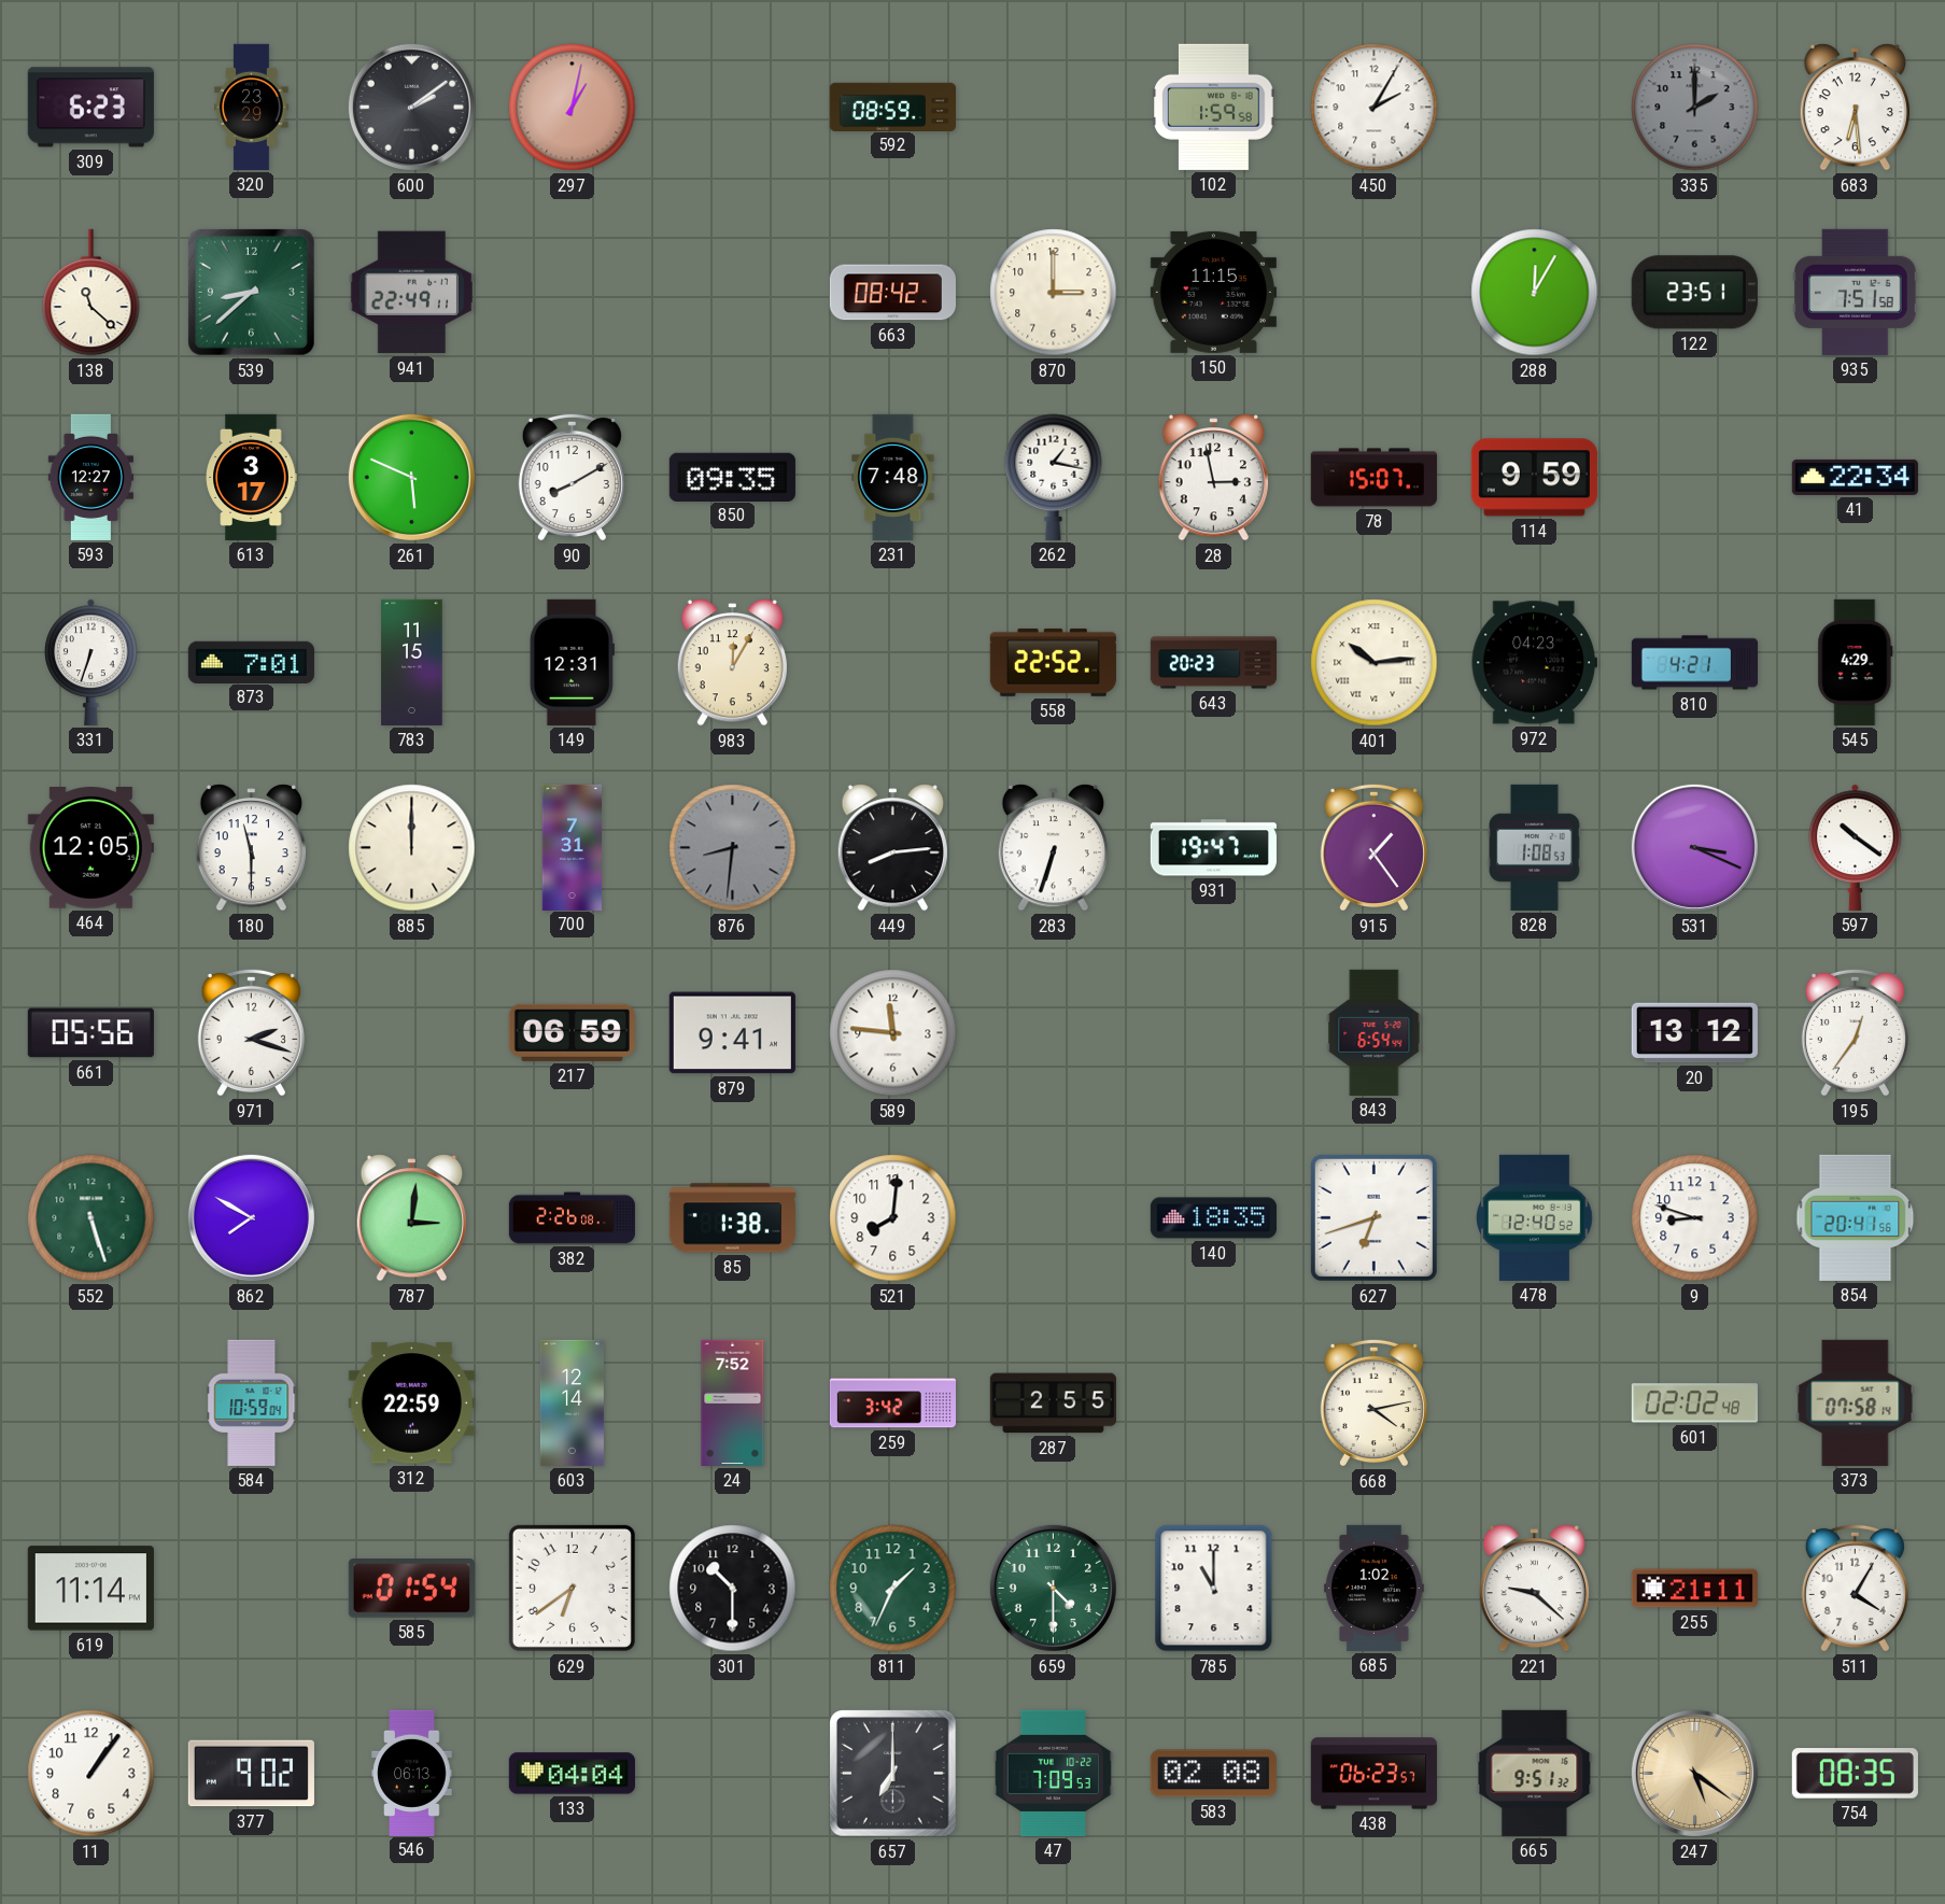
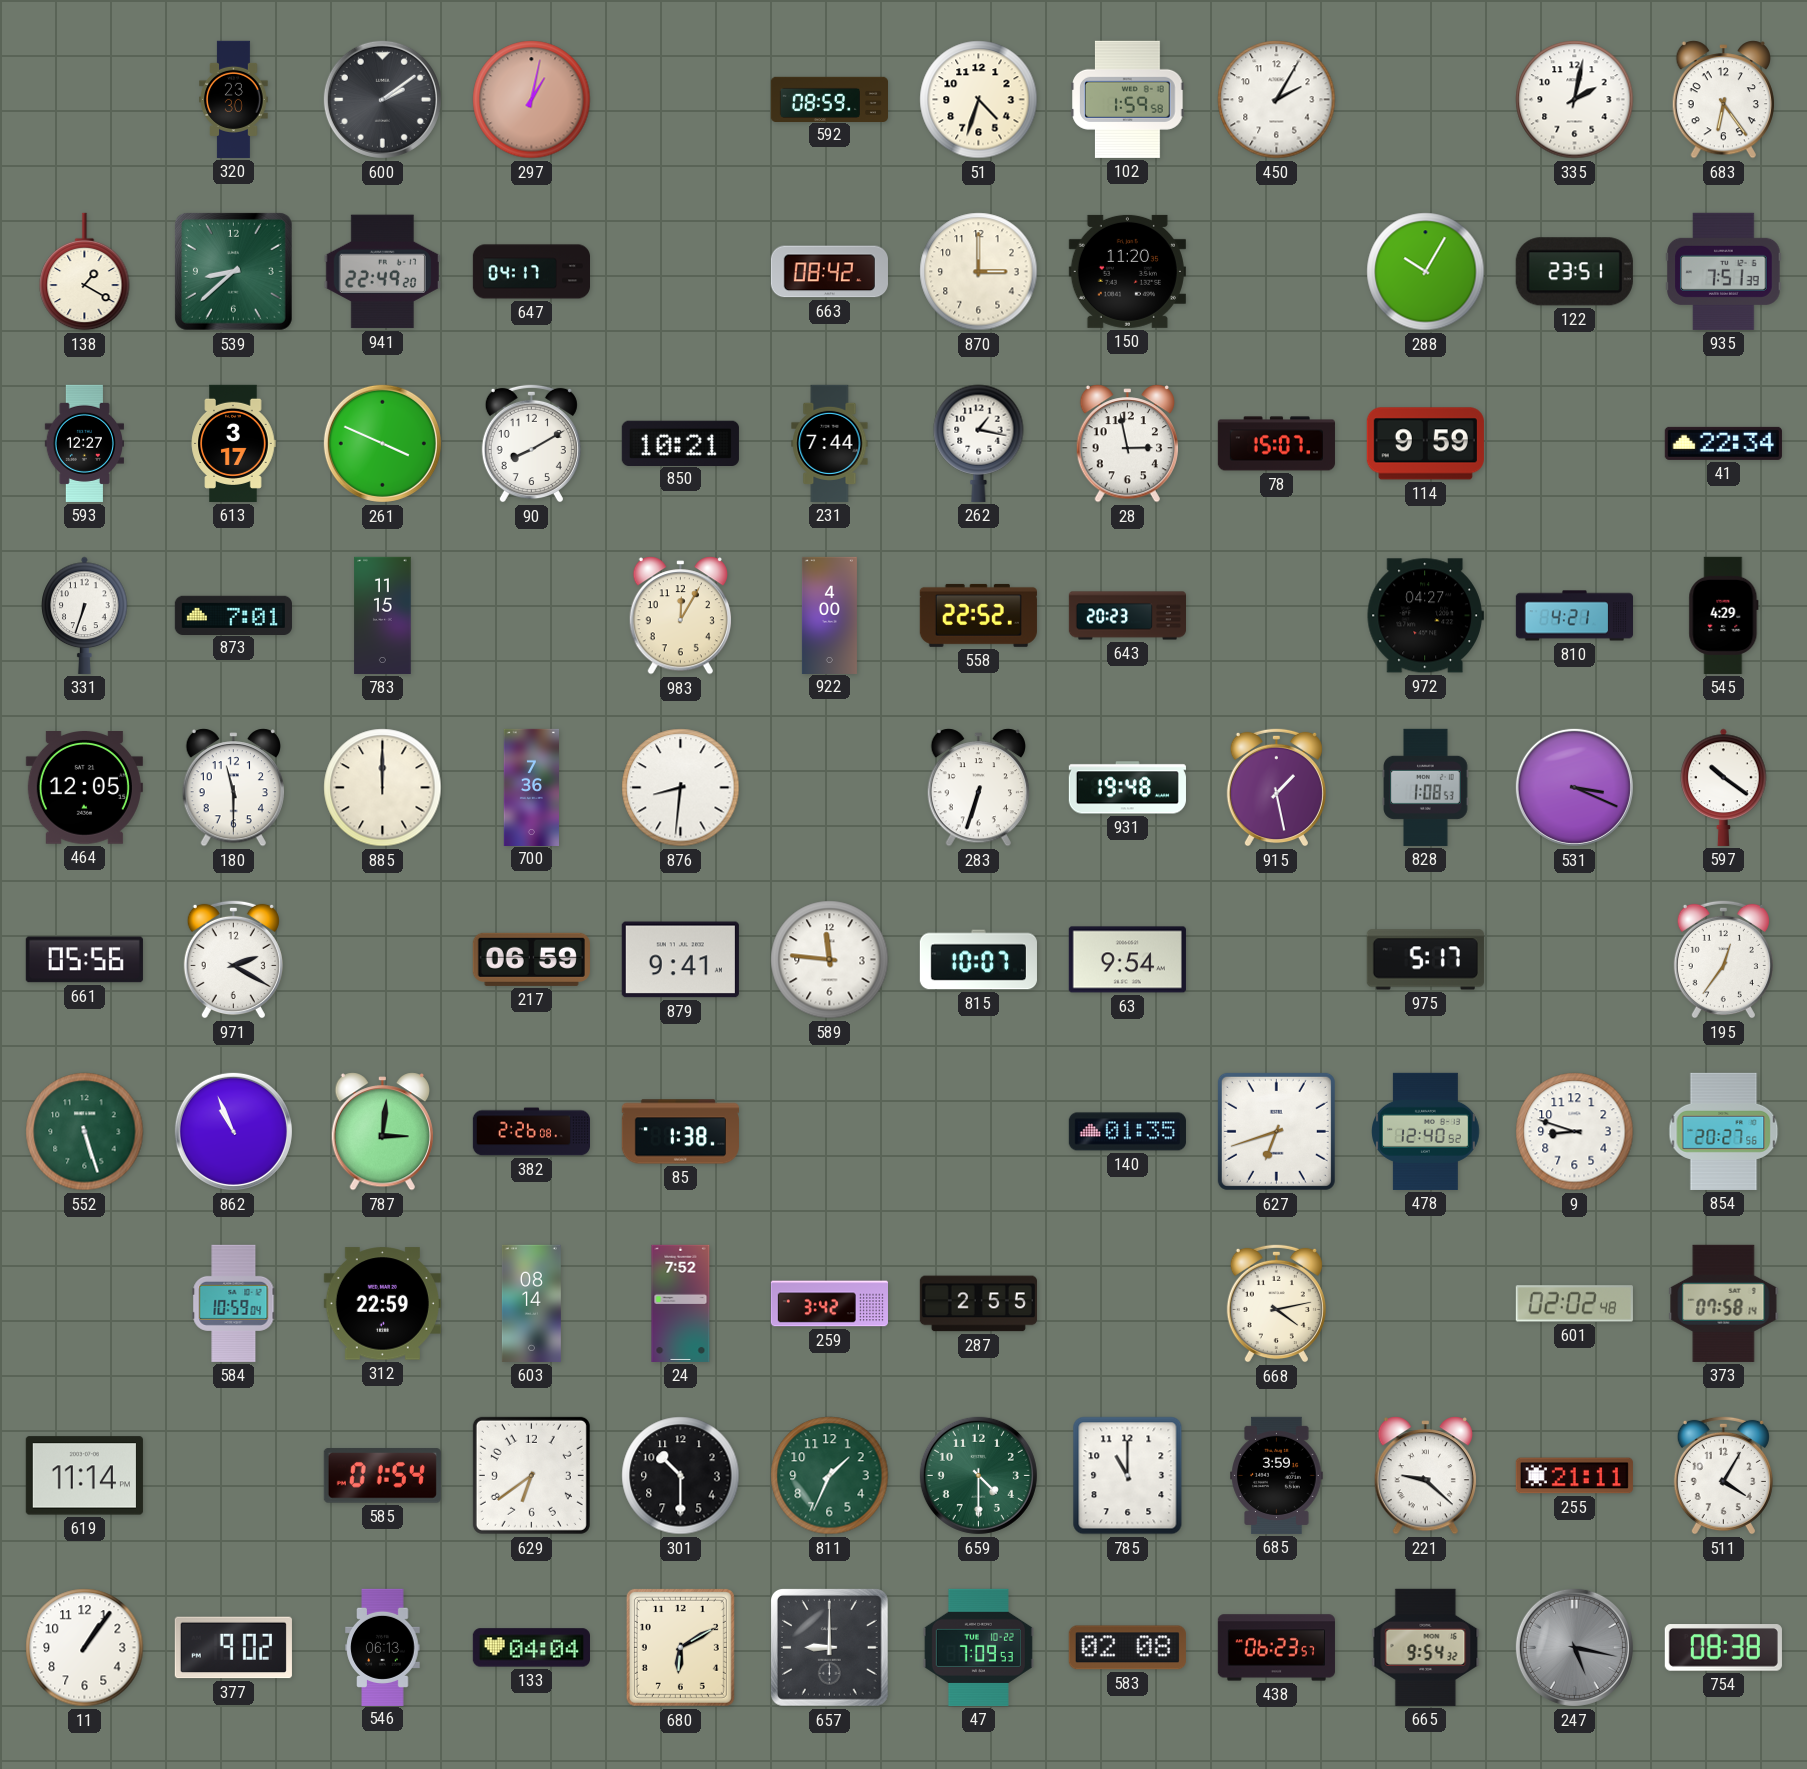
309: 6:23 -> none
320: 23:29 -> 23:30
51: none -> 4:33
335: 2:00 -> 2:02
335 dial: grey -> white
683: 6:29 -> 6:24
138: 11:22 -> 1:20
941: 22:49:11 -> 22:49:20
647: none -> 04:17
150: 11:15 -> 11:20
288: 12:05 -> 10:05
935: 7:51:58 -> 7:51:39
261: 5:49 -> 3:49
850: 09:35 -> 10:21
231: 7:48 -> 7:44
149: 12:31 -> none
922: none -> 4:00
401: 10:14 -> none
972: 04:23 -> 04:27
700: 7:31 -> 7:36
876 dial: grey -> white
449: 8:14 -> none
931: 19:47 -> 19:48
915: 1:24 -> 1:28
971: 2:18 -> 2:20
815: none -> 10:07
63: none -> 9:54
843: 6:54 -> none
975: none -> 5:17
20: 13:12 -> none
862: 7:50 -> 10:56
521: 8:01 -> none
140: 18:35 -> 01:35
854: 20:41 -> 20:27
603: 12:14 -> 08:14
685: 1:02 -> 3:59
680: none -> 6:10
657: 7:00 -> 9:00
665: 9:51 -> 9:54
247: 5:21 -> 5:17
247 dial: champagne -> grey
754: 08:35 -> 08:38
